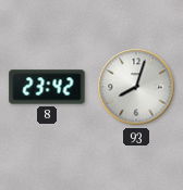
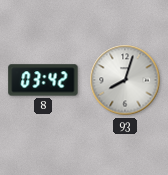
8: 23:42 -> 03:42
